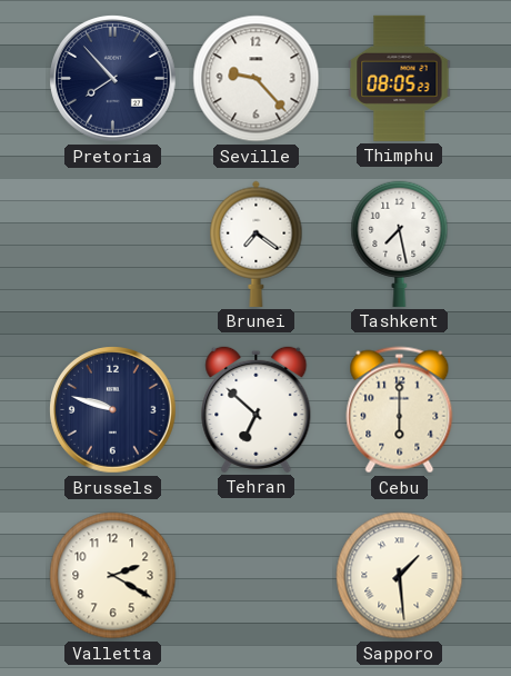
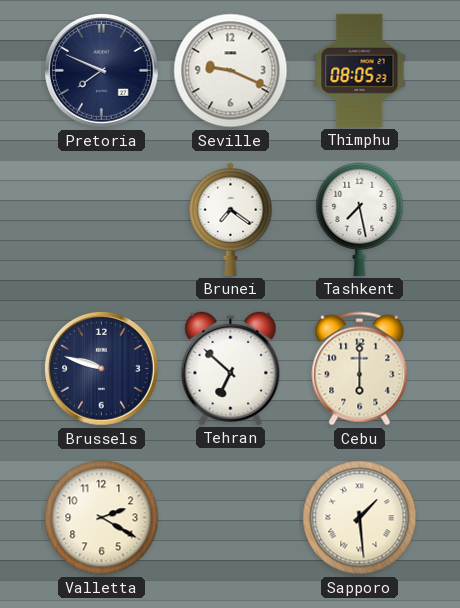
Pretoria: 7:53 -> 7:49
Seville: 9:23 -> 9:19
